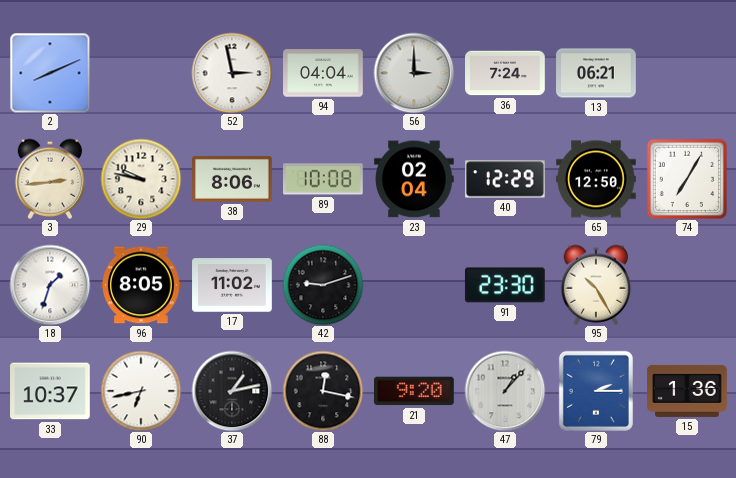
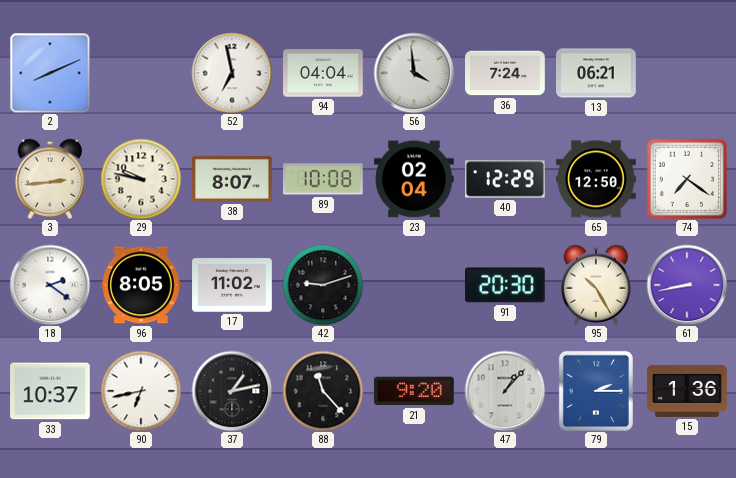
52: 2:58 -> 6:58
56: 3:00 -> 3:59
38: 8:06 -> 8:07
74: 7:05 -> 7:21
18: 1:33 -> 2:21
91: 23:30 -> 20:30
61: none -> 8:43
88: 12:17 -> 11:23
